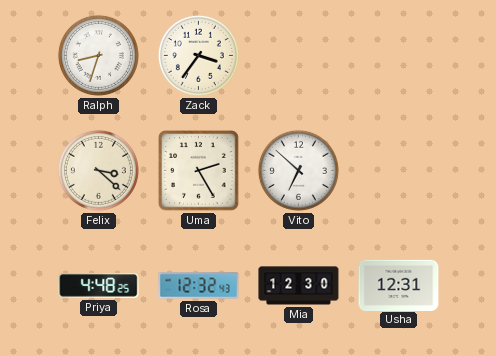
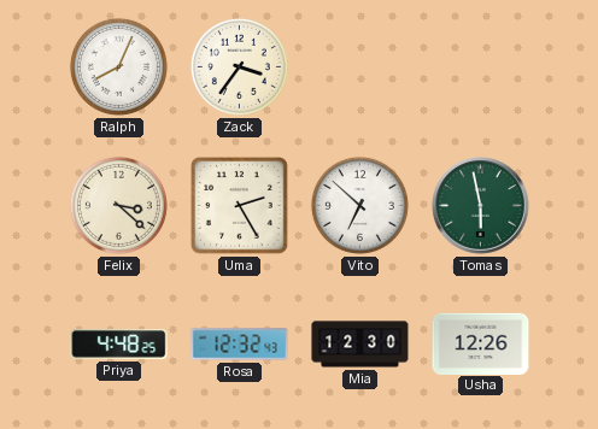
Ralph: 8:33 -> 8:04
Tomas: none -> 5:58
Usha: 12:31 -> 12:26
